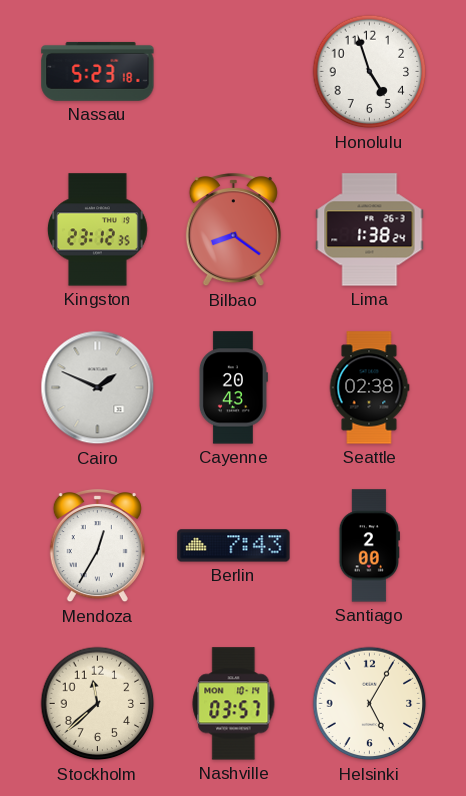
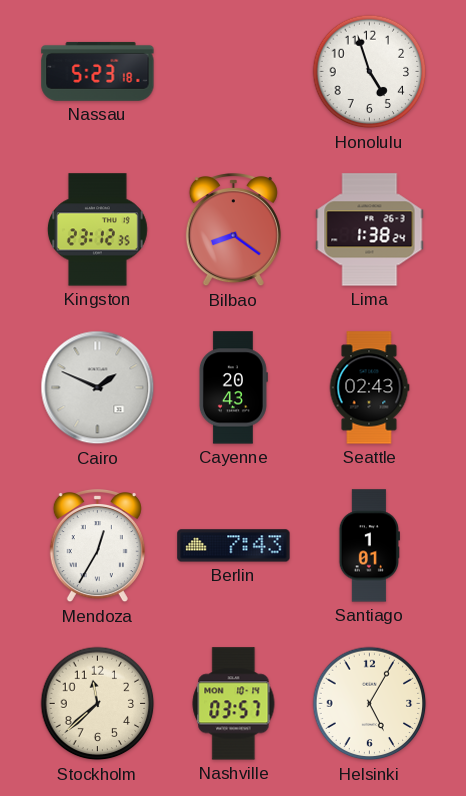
Seattle: 02:38 -> 02:43
Santiago: 2:00 -> 1:01
